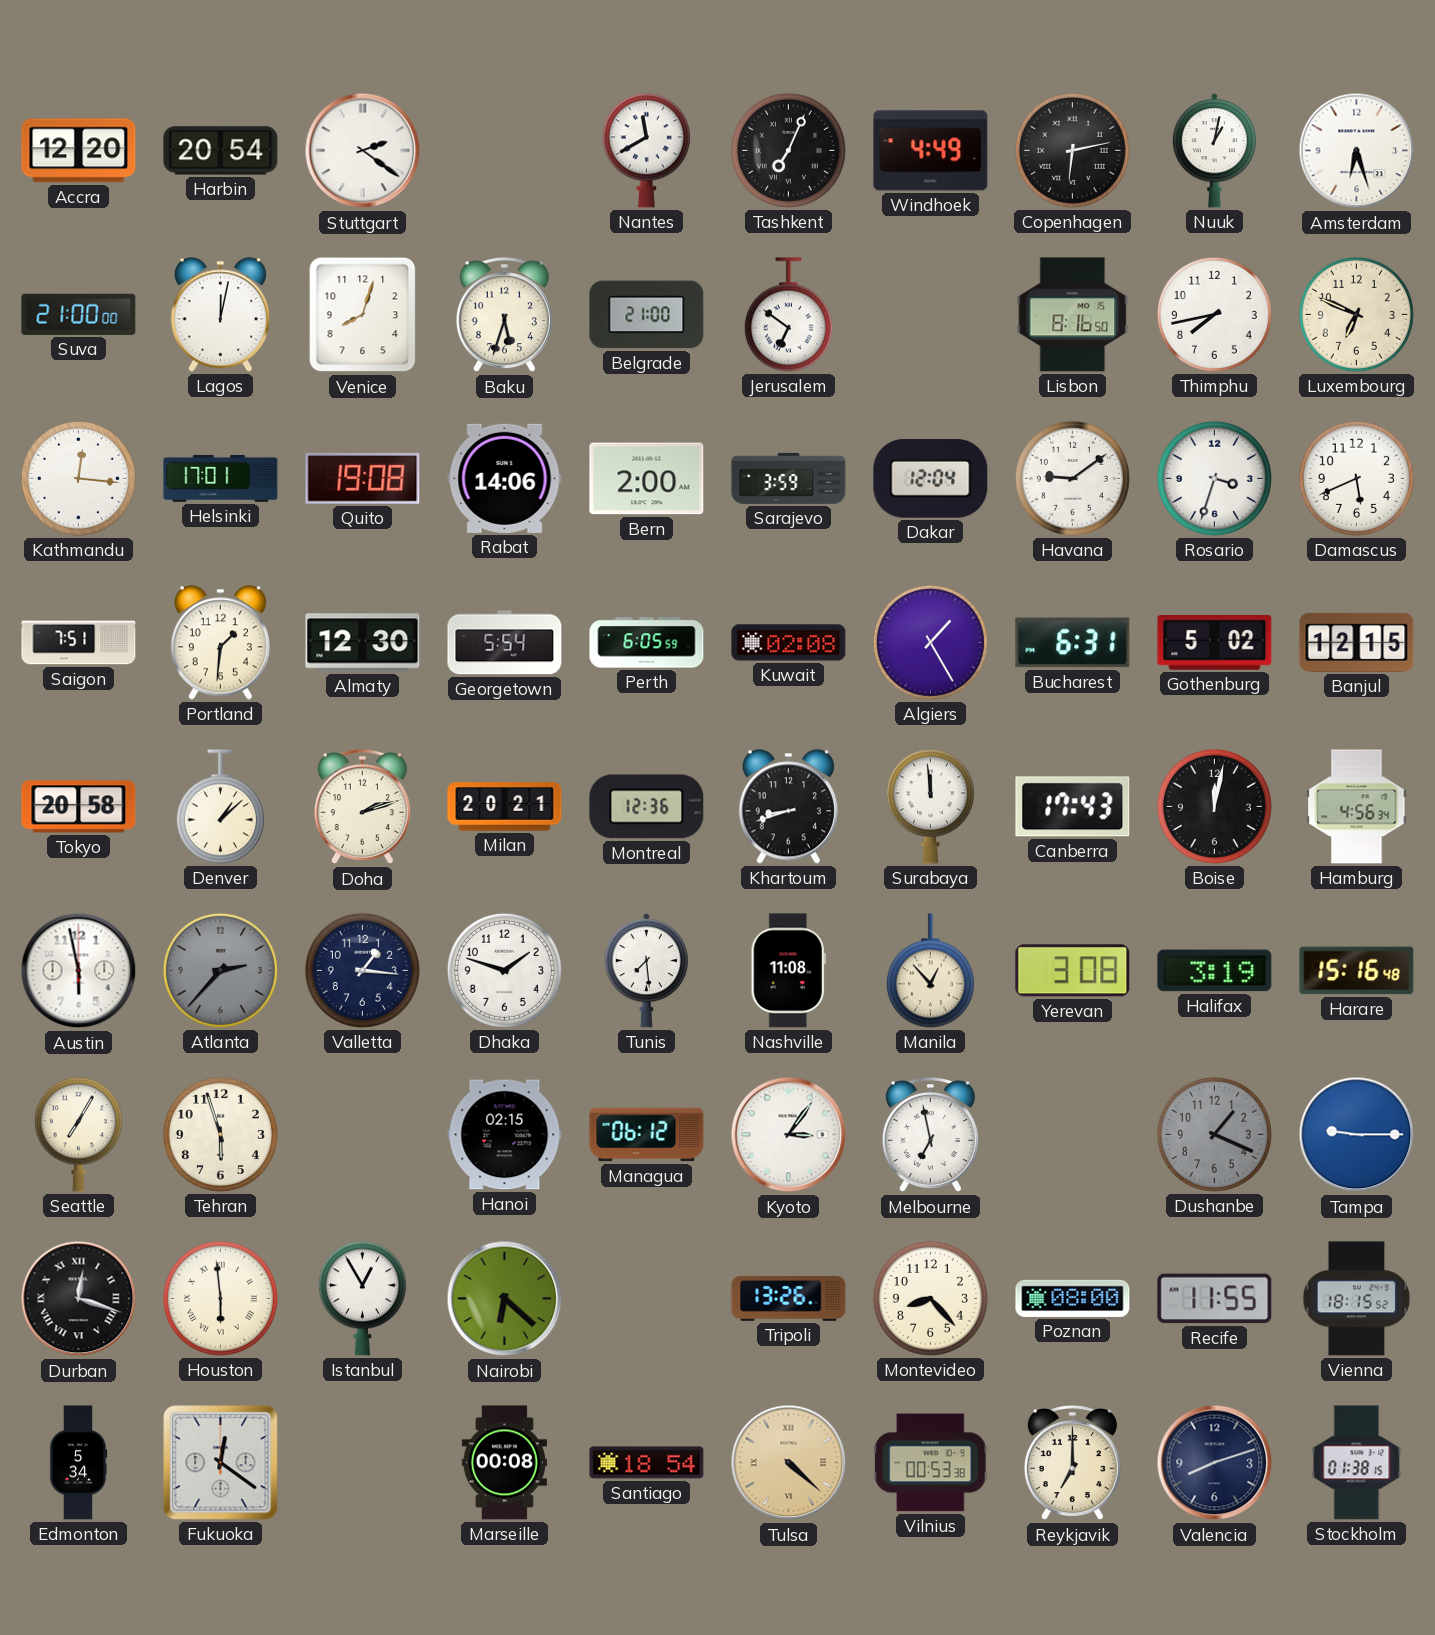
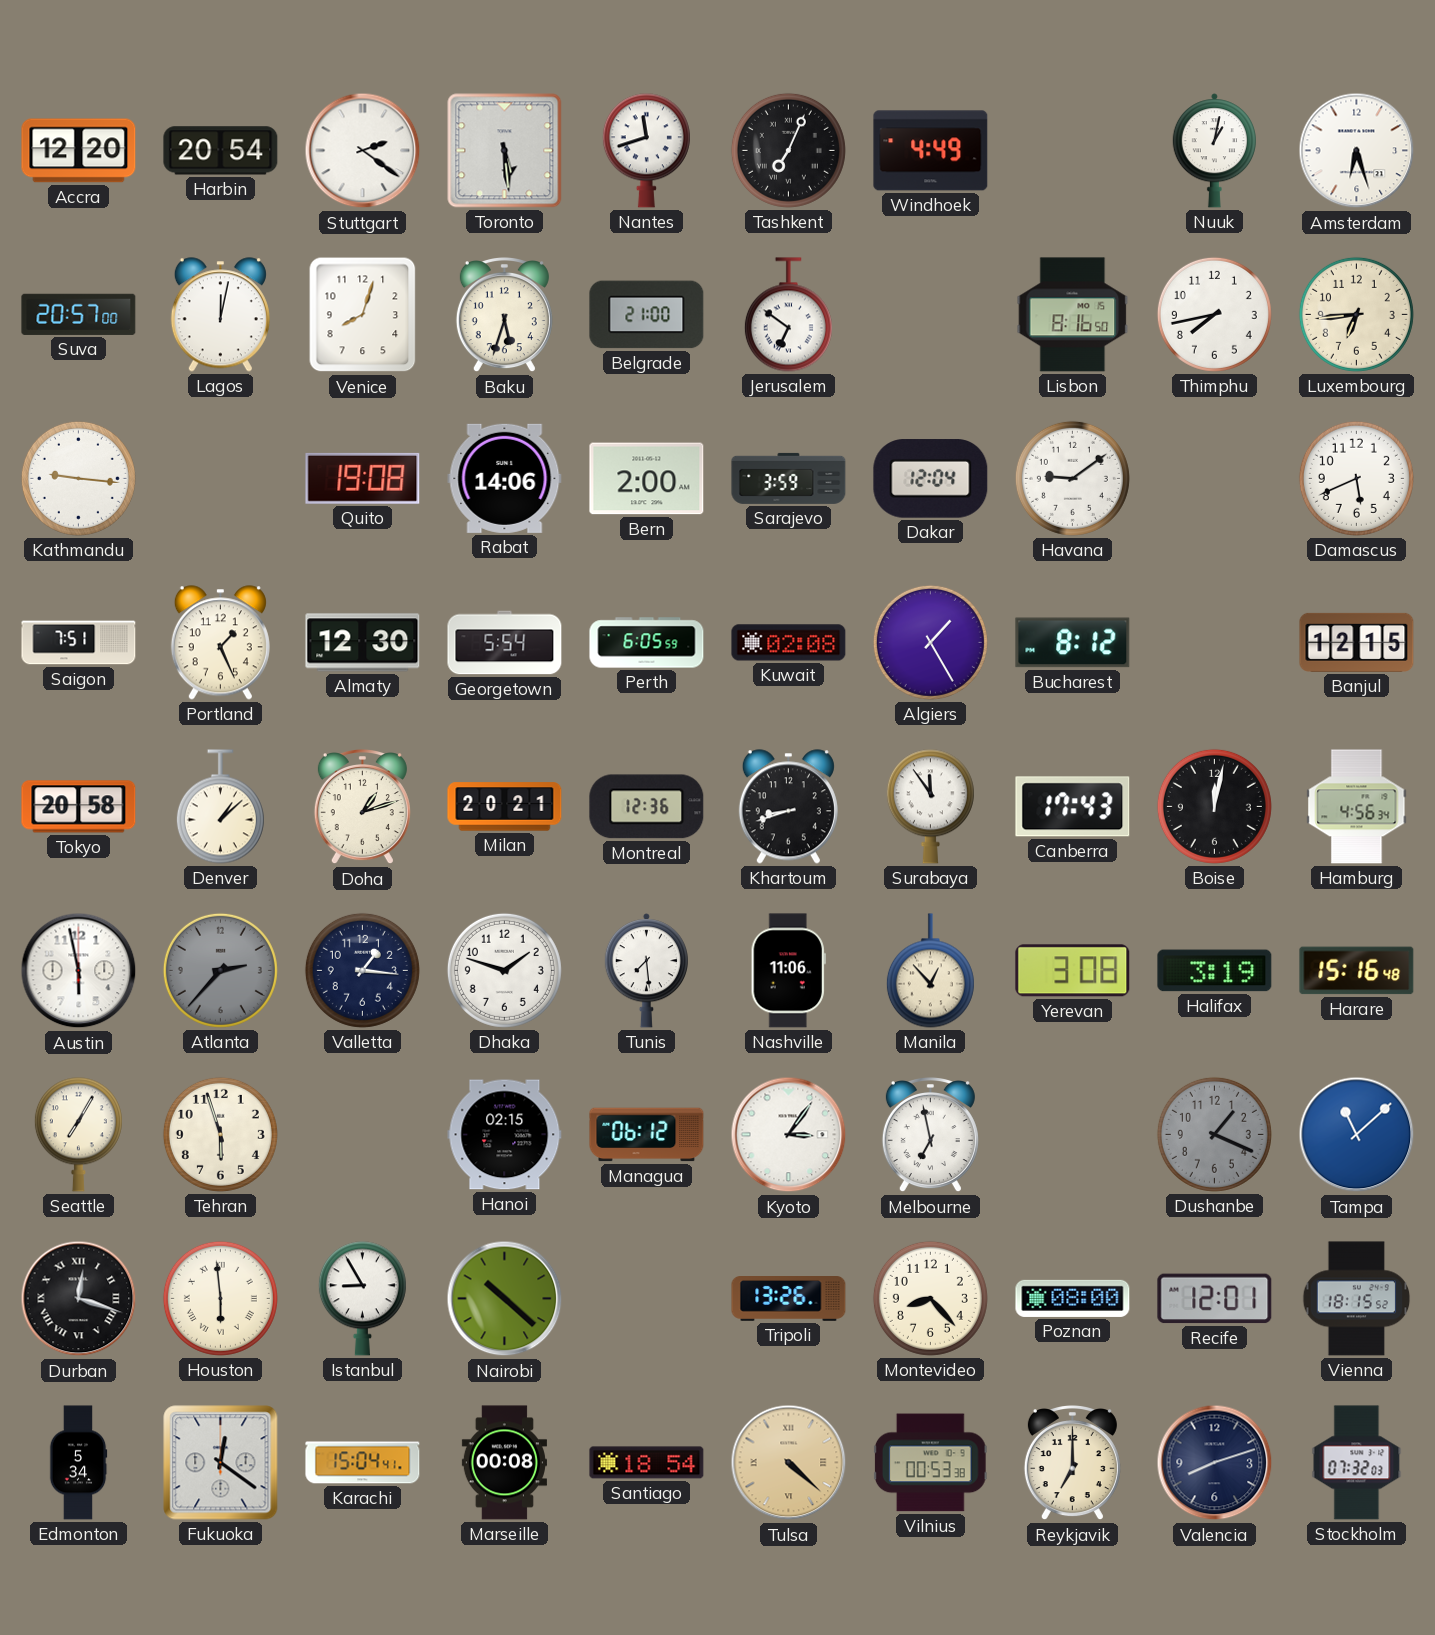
Toronto: none -> 5:29
Nantes: 11:40 -> 11:42
Copenhagen: 6:13 -> none
Suva: 21:00 -> 20:57
Luxembourg: 6:49 -> 6:44
Kathmandu: 12:16 -> 9:16
Helsinki: 17:01 -> none
Rosario: 3:33 -> none
Portland: 1:31 -> 1:26
Bucharest: 6:31 -> 8:12
Gothenburg: 5:02 -> none
Doha: 2:12 -> 1:12
Surabaya: 11:59 -> 11:54
Nashville: 11:08 -> 11:06
Tampa: 9:15 -> 11:08
Istanbul: 12:55 -> 8:55
Nairobi: 6:22 -> 10:22
Recife: 11:55 -> 12:01
Karachi: none -> 15:04
Stockholm: 01:38 -> 07:32
